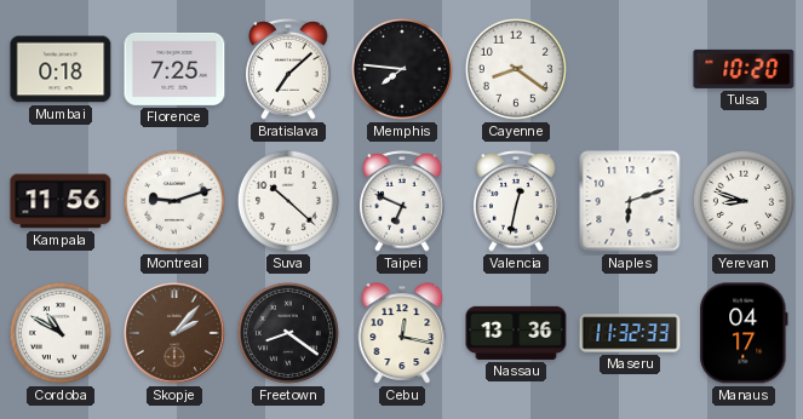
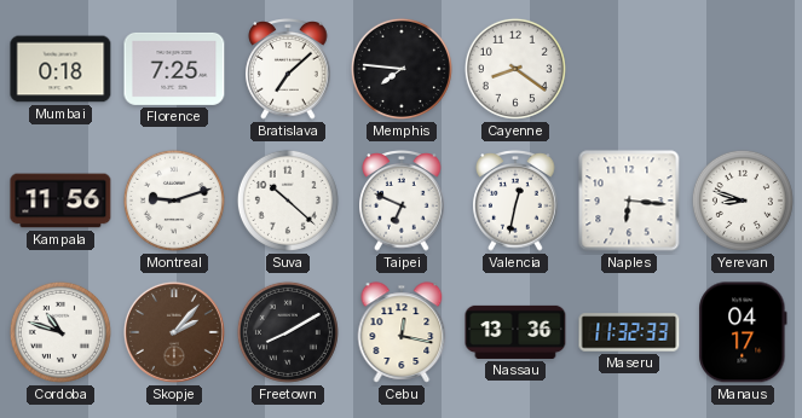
Tulsa: 10:20 -> none
Naples: 6:12 -> 6:16
Cordoba: 10:50 -> 10:48
Freetown: 8:21 -> 8:10
